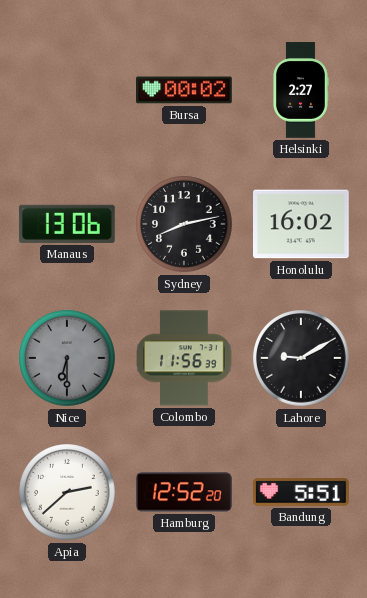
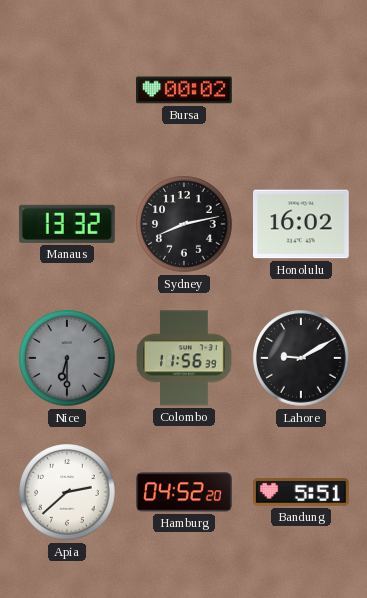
Helsinki: 2:27 -> none
Manaus: 13:06 -> 13:32
Hamburg: 12:52 -> 04:52
